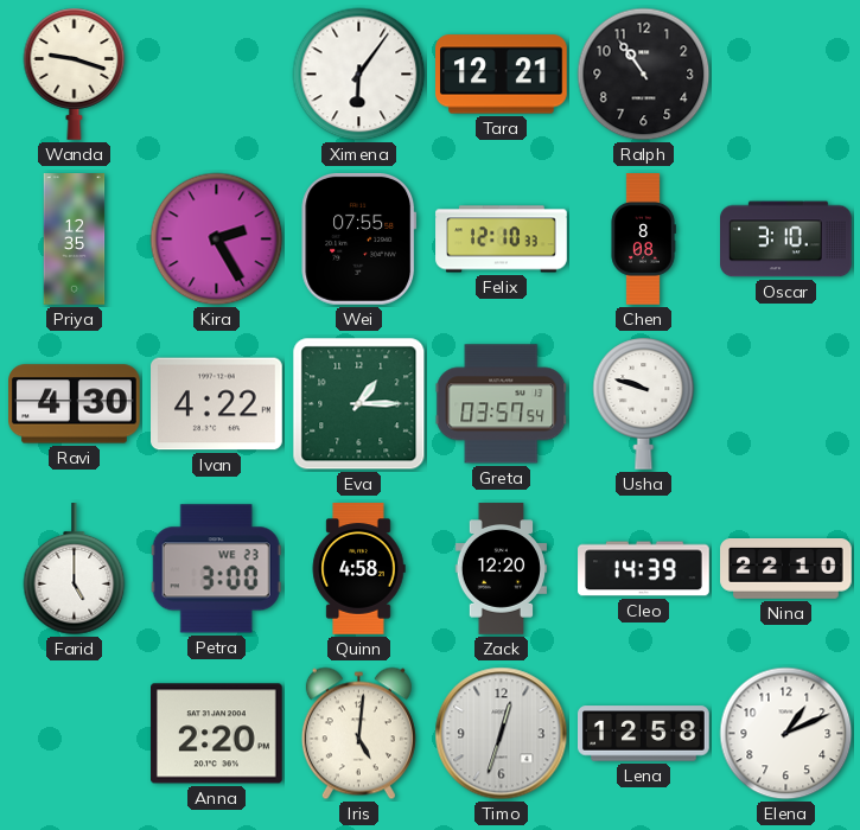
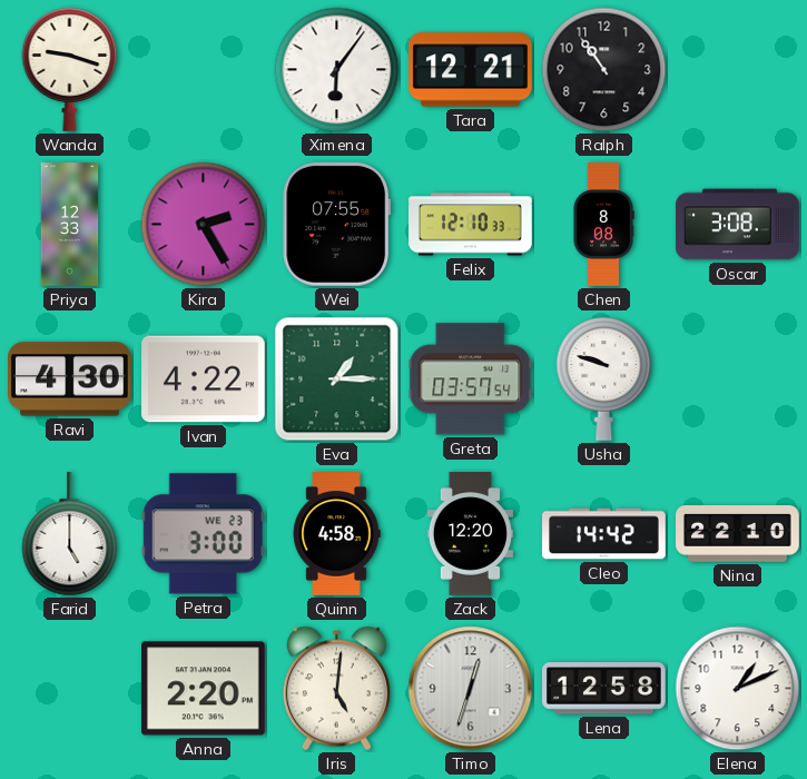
Priya: 12:35 -> 12:33
Oscar: 3:10 -> 3:08
Cleo: 14:39 -> 14:42
